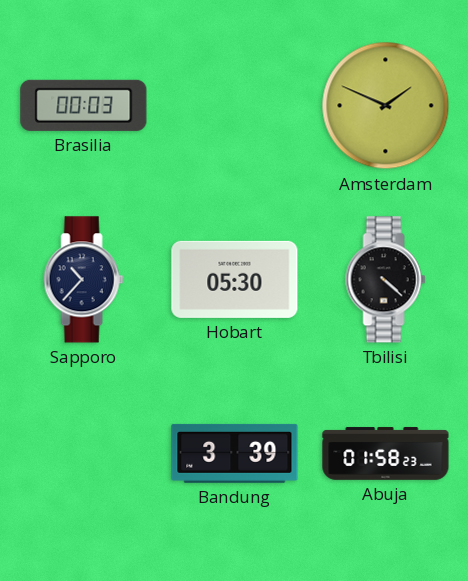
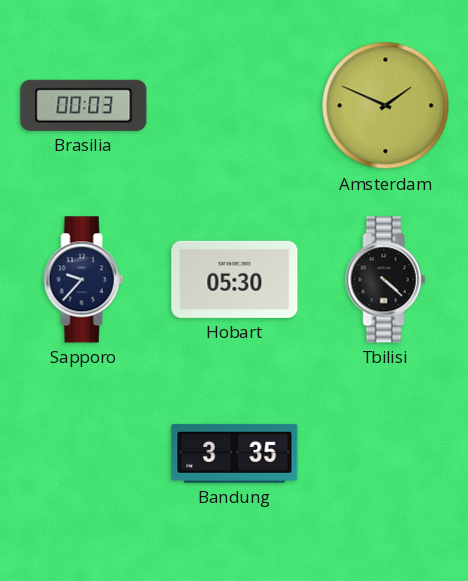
Sapporo: 10:37 -> 9:37
Bandung: 3:39 -> 3:35
Abuja: 01:58 -> none
